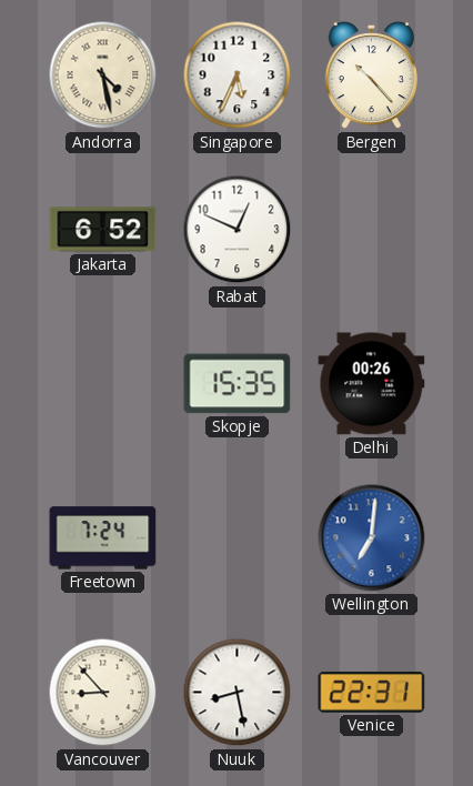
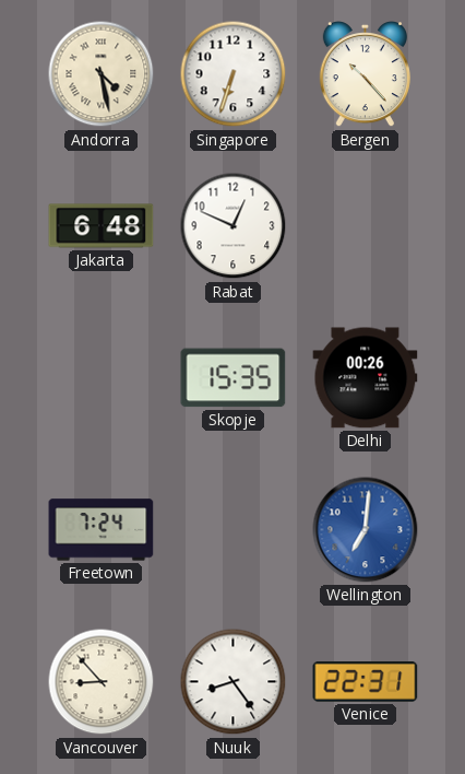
Singapore: 5:34 -> 6:33
Jakarta: 6:52 -> 6:48
Nuuk: 8:28 -> 8:24
